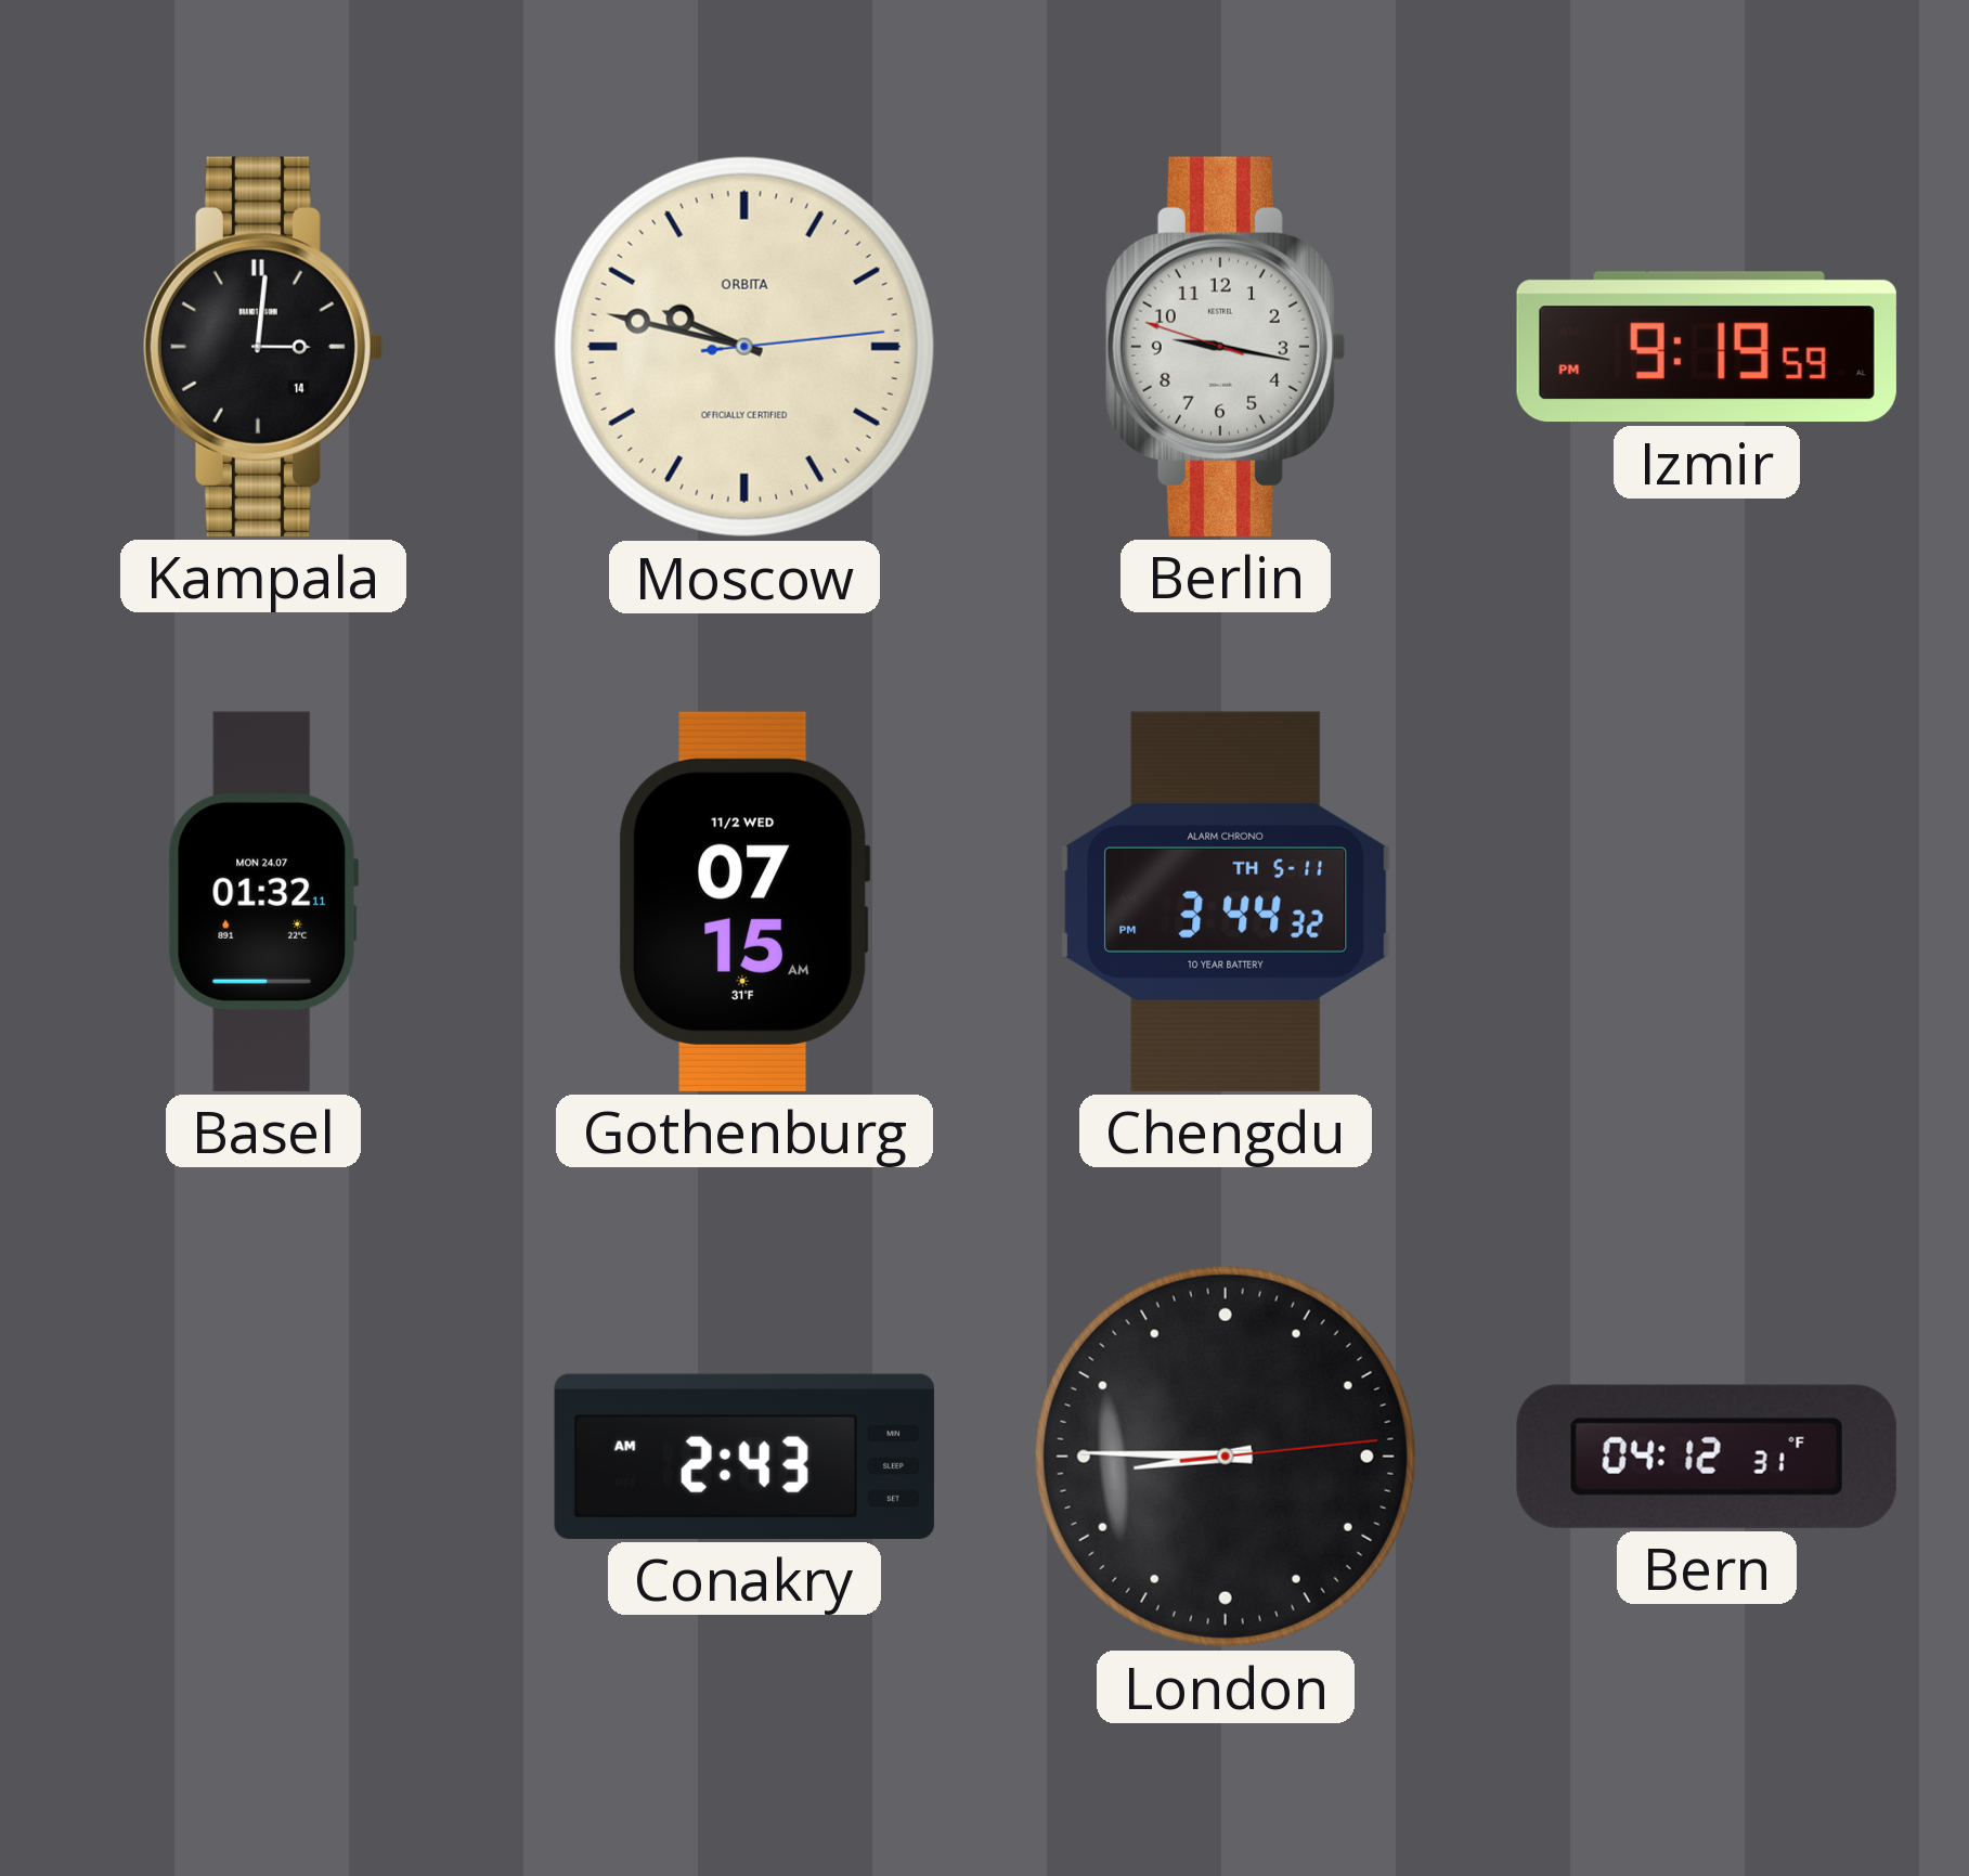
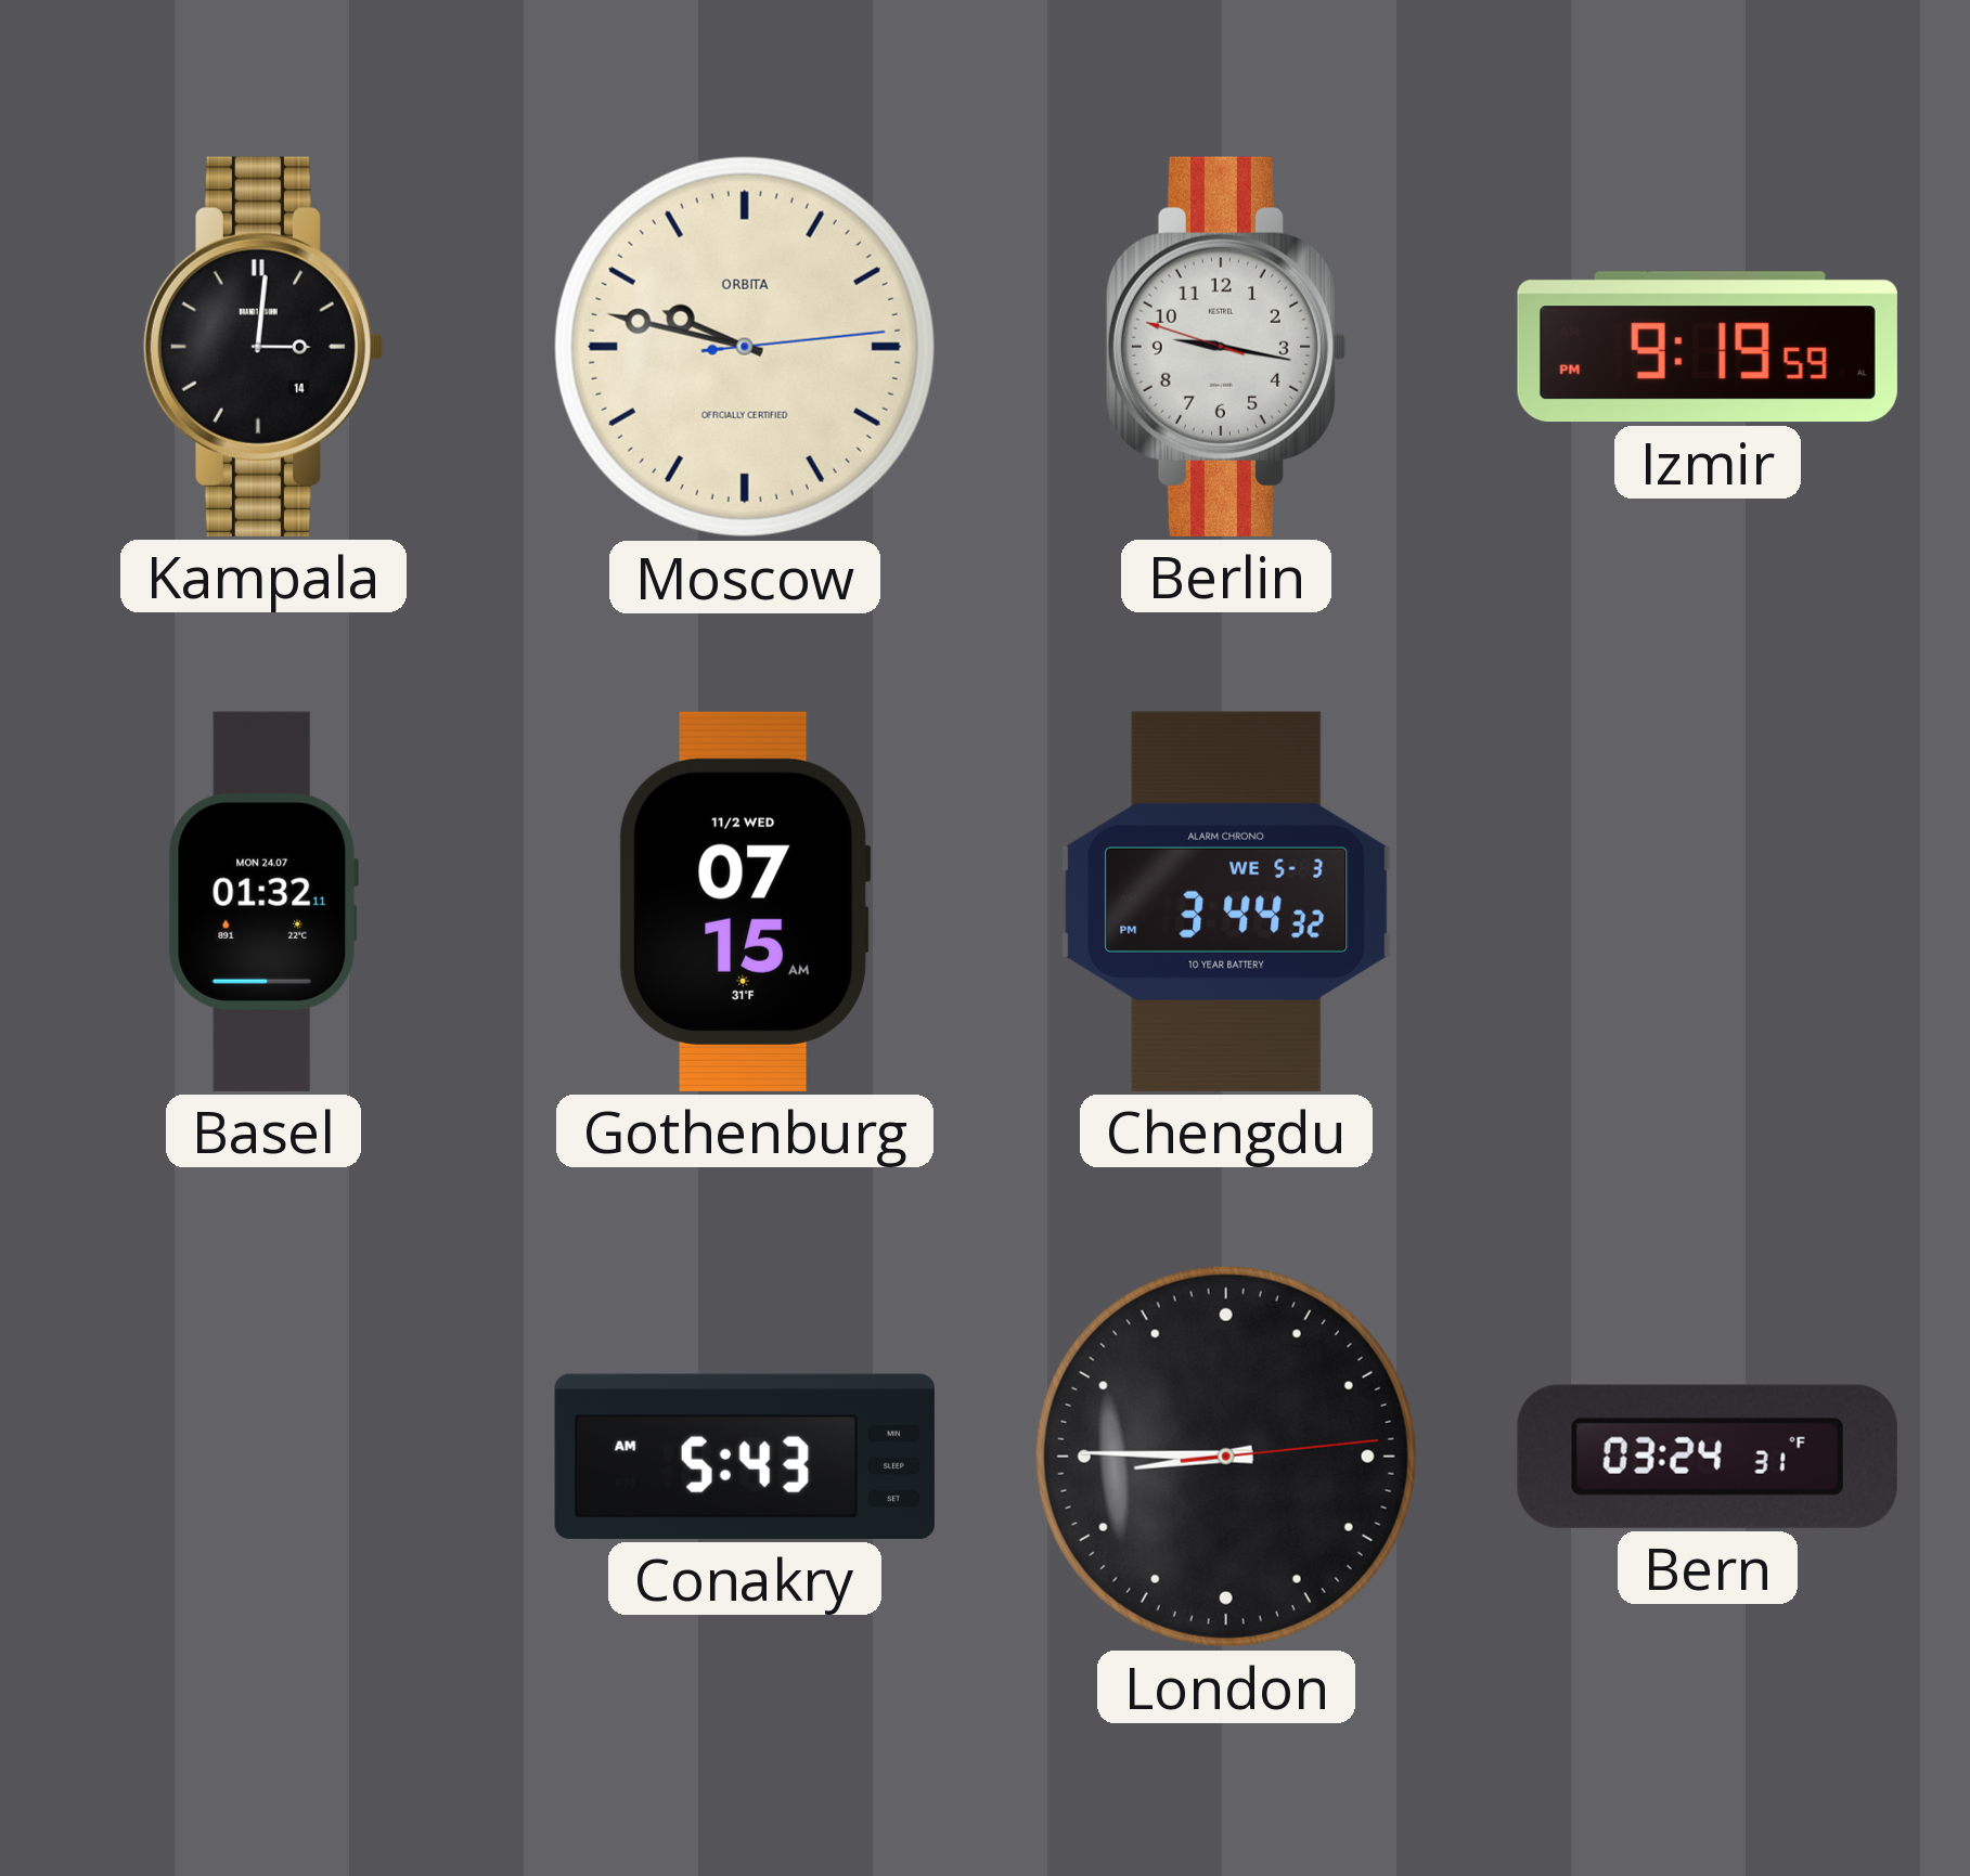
Chengdu date: TH 5-11 -> WE 5-3
Conakry: 2:43 -> 5:43
Bern: 04:12 -> 03:24
